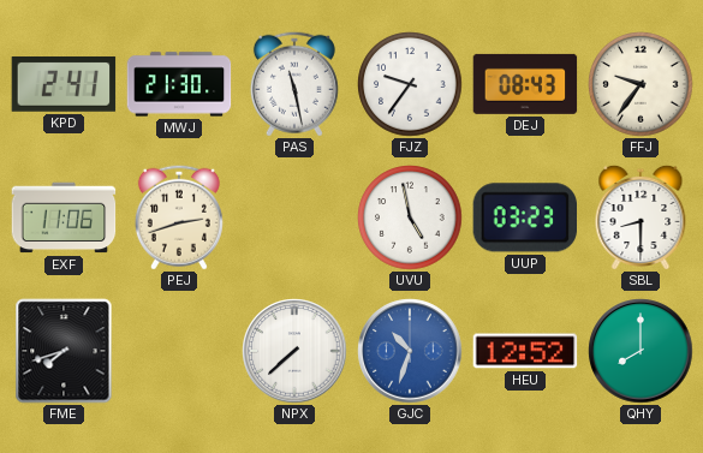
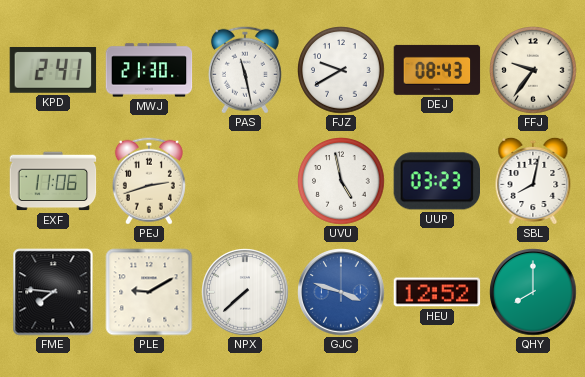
FJZ: 9:36 -> 9:40
SBL: 8:30 -> 8:02
FME: 7:42 -> 7:46
PLE: none -> 9:10
GJC: 10:33 -> 3:48
